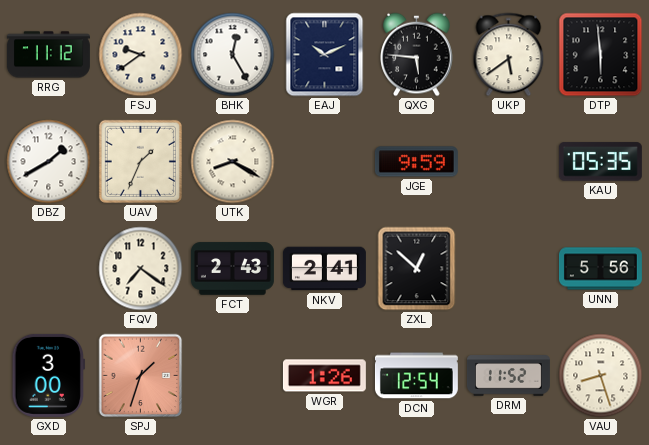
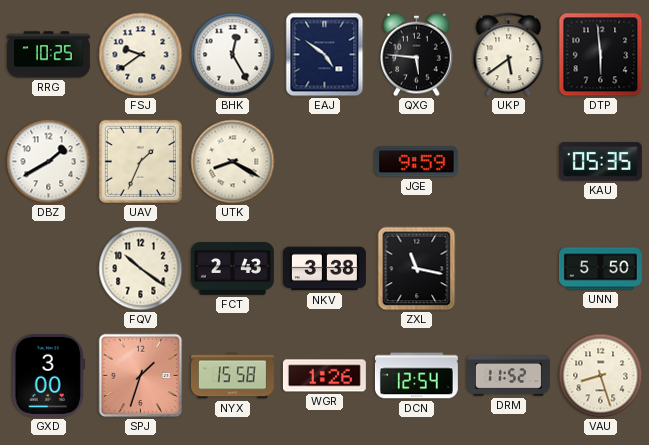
RRG: 11:12 -> 10:25
EAJ: 10:11 -> 4:51
FQV: 7:21 -> 10:21
NKV: 2:41 -> 3:38
ZXL: 12:52 -> 11:17
UNN: 5:56 -> 5:50
NYX: none -> 15:58
